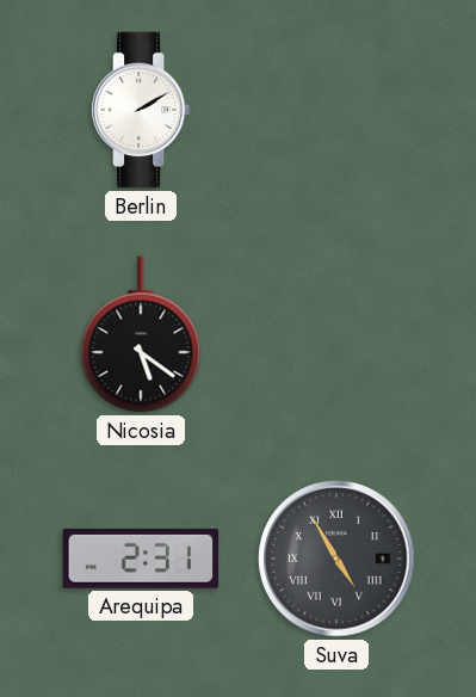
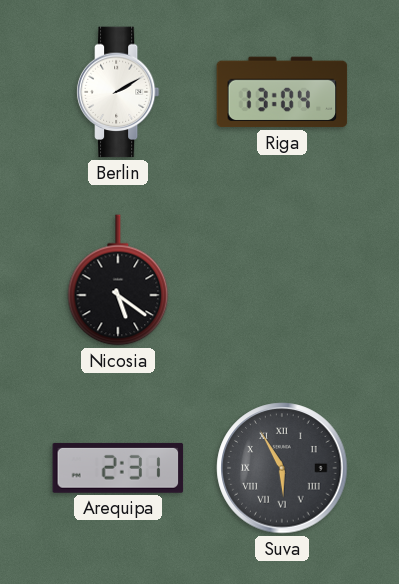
Riga: none -> 13:04
Suva: 4:55 -> 5:55
